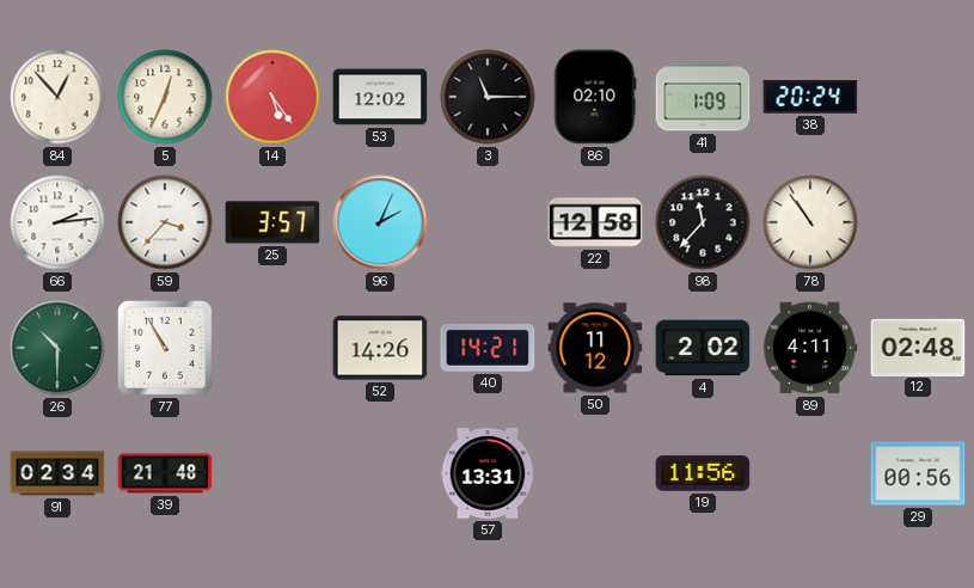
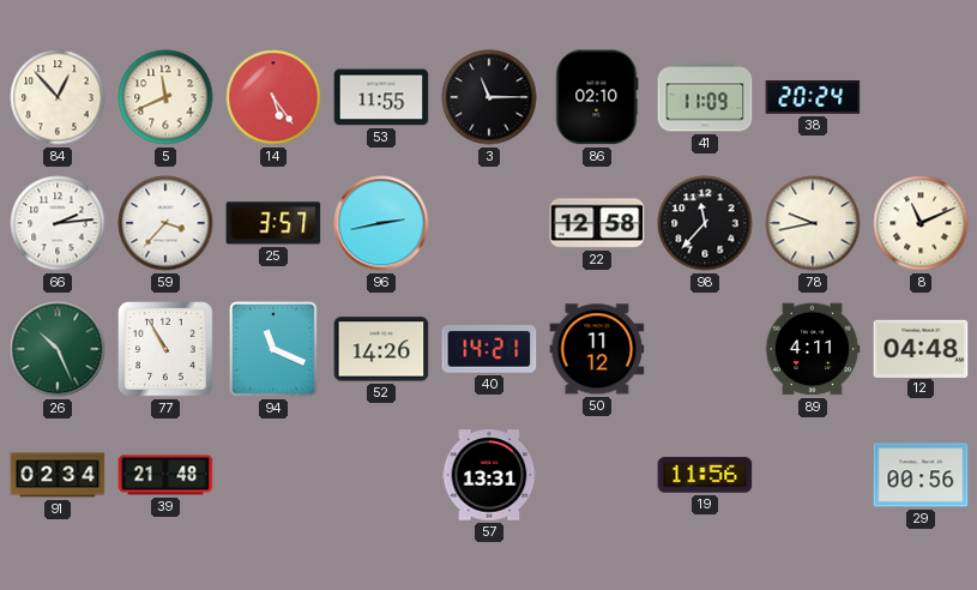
5: 12:34 -> 11:41
53: 12:02 -> 11:55
41: 1:09 -> 11:09
96: 2:04 -> 2:43
78: 10:54 -> 9:43
8: none -> 11:11
26: 10:30 -> 10:26
94: none -> 11:19
4: 2:02 -> none
12: 02:48 -> 04:48
